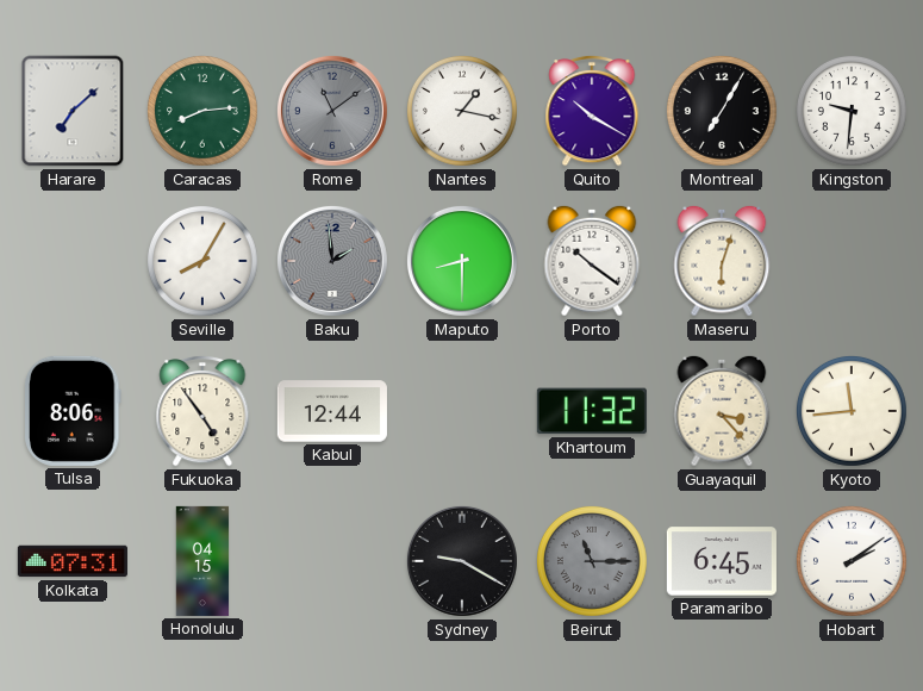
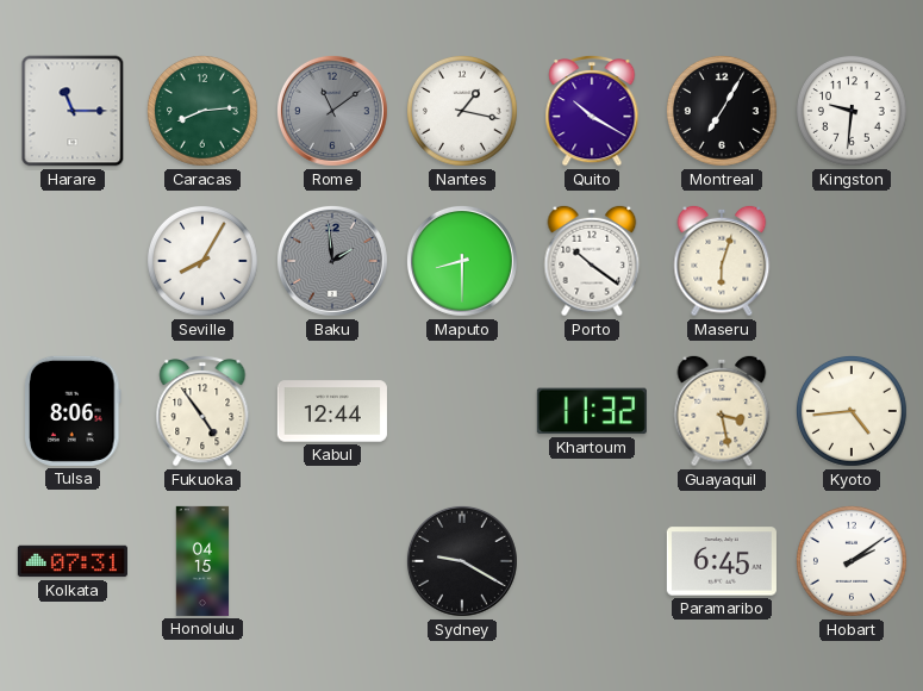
Harare: 7:08 -> 11:15
Guayaquil: 3:23 -> 3:28
Kyoto: 11:44 -> 4:44
Beirut: 11:15 -> none
